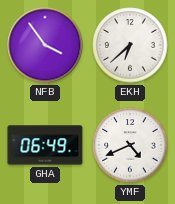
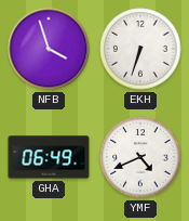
NFB: 3:54 -> 3:57
EKH: 6:38 -> 6:33
